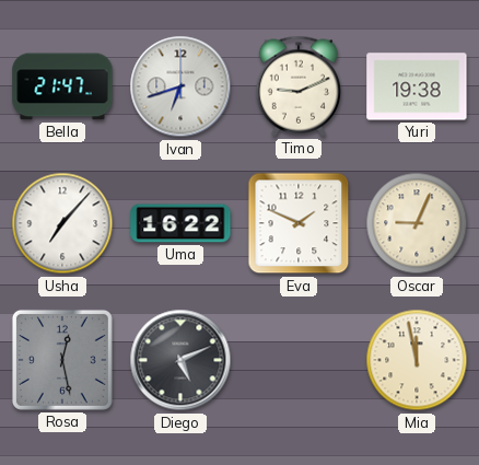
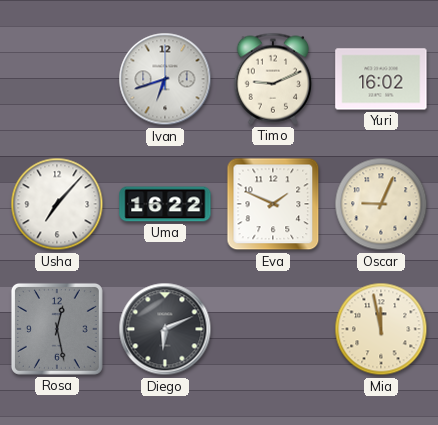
Bella: 21:47 -> none
Yuri: 19:38 -> 16:02
Diego: 5:11 -> 6:11
